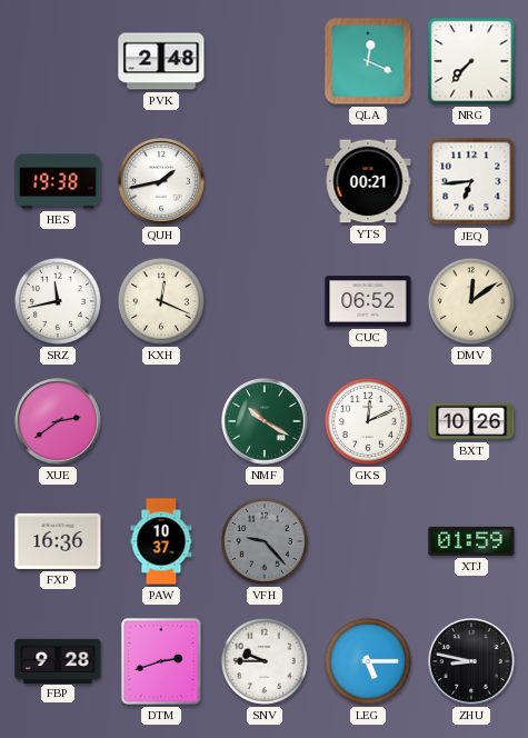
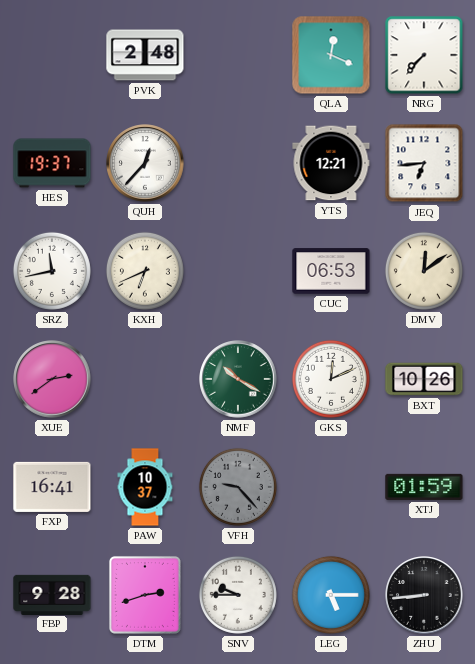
HES: 19:38 -> 19:37
QUH: 1:43 -> 12:37
YTS: 00:21 -> 12:21
KXH: 12:19 -> 6:41
CUC: 06:52 -> 06:53
FXP: 16:36 -> 16:41
ZHU: 8:47 -> 8:44
